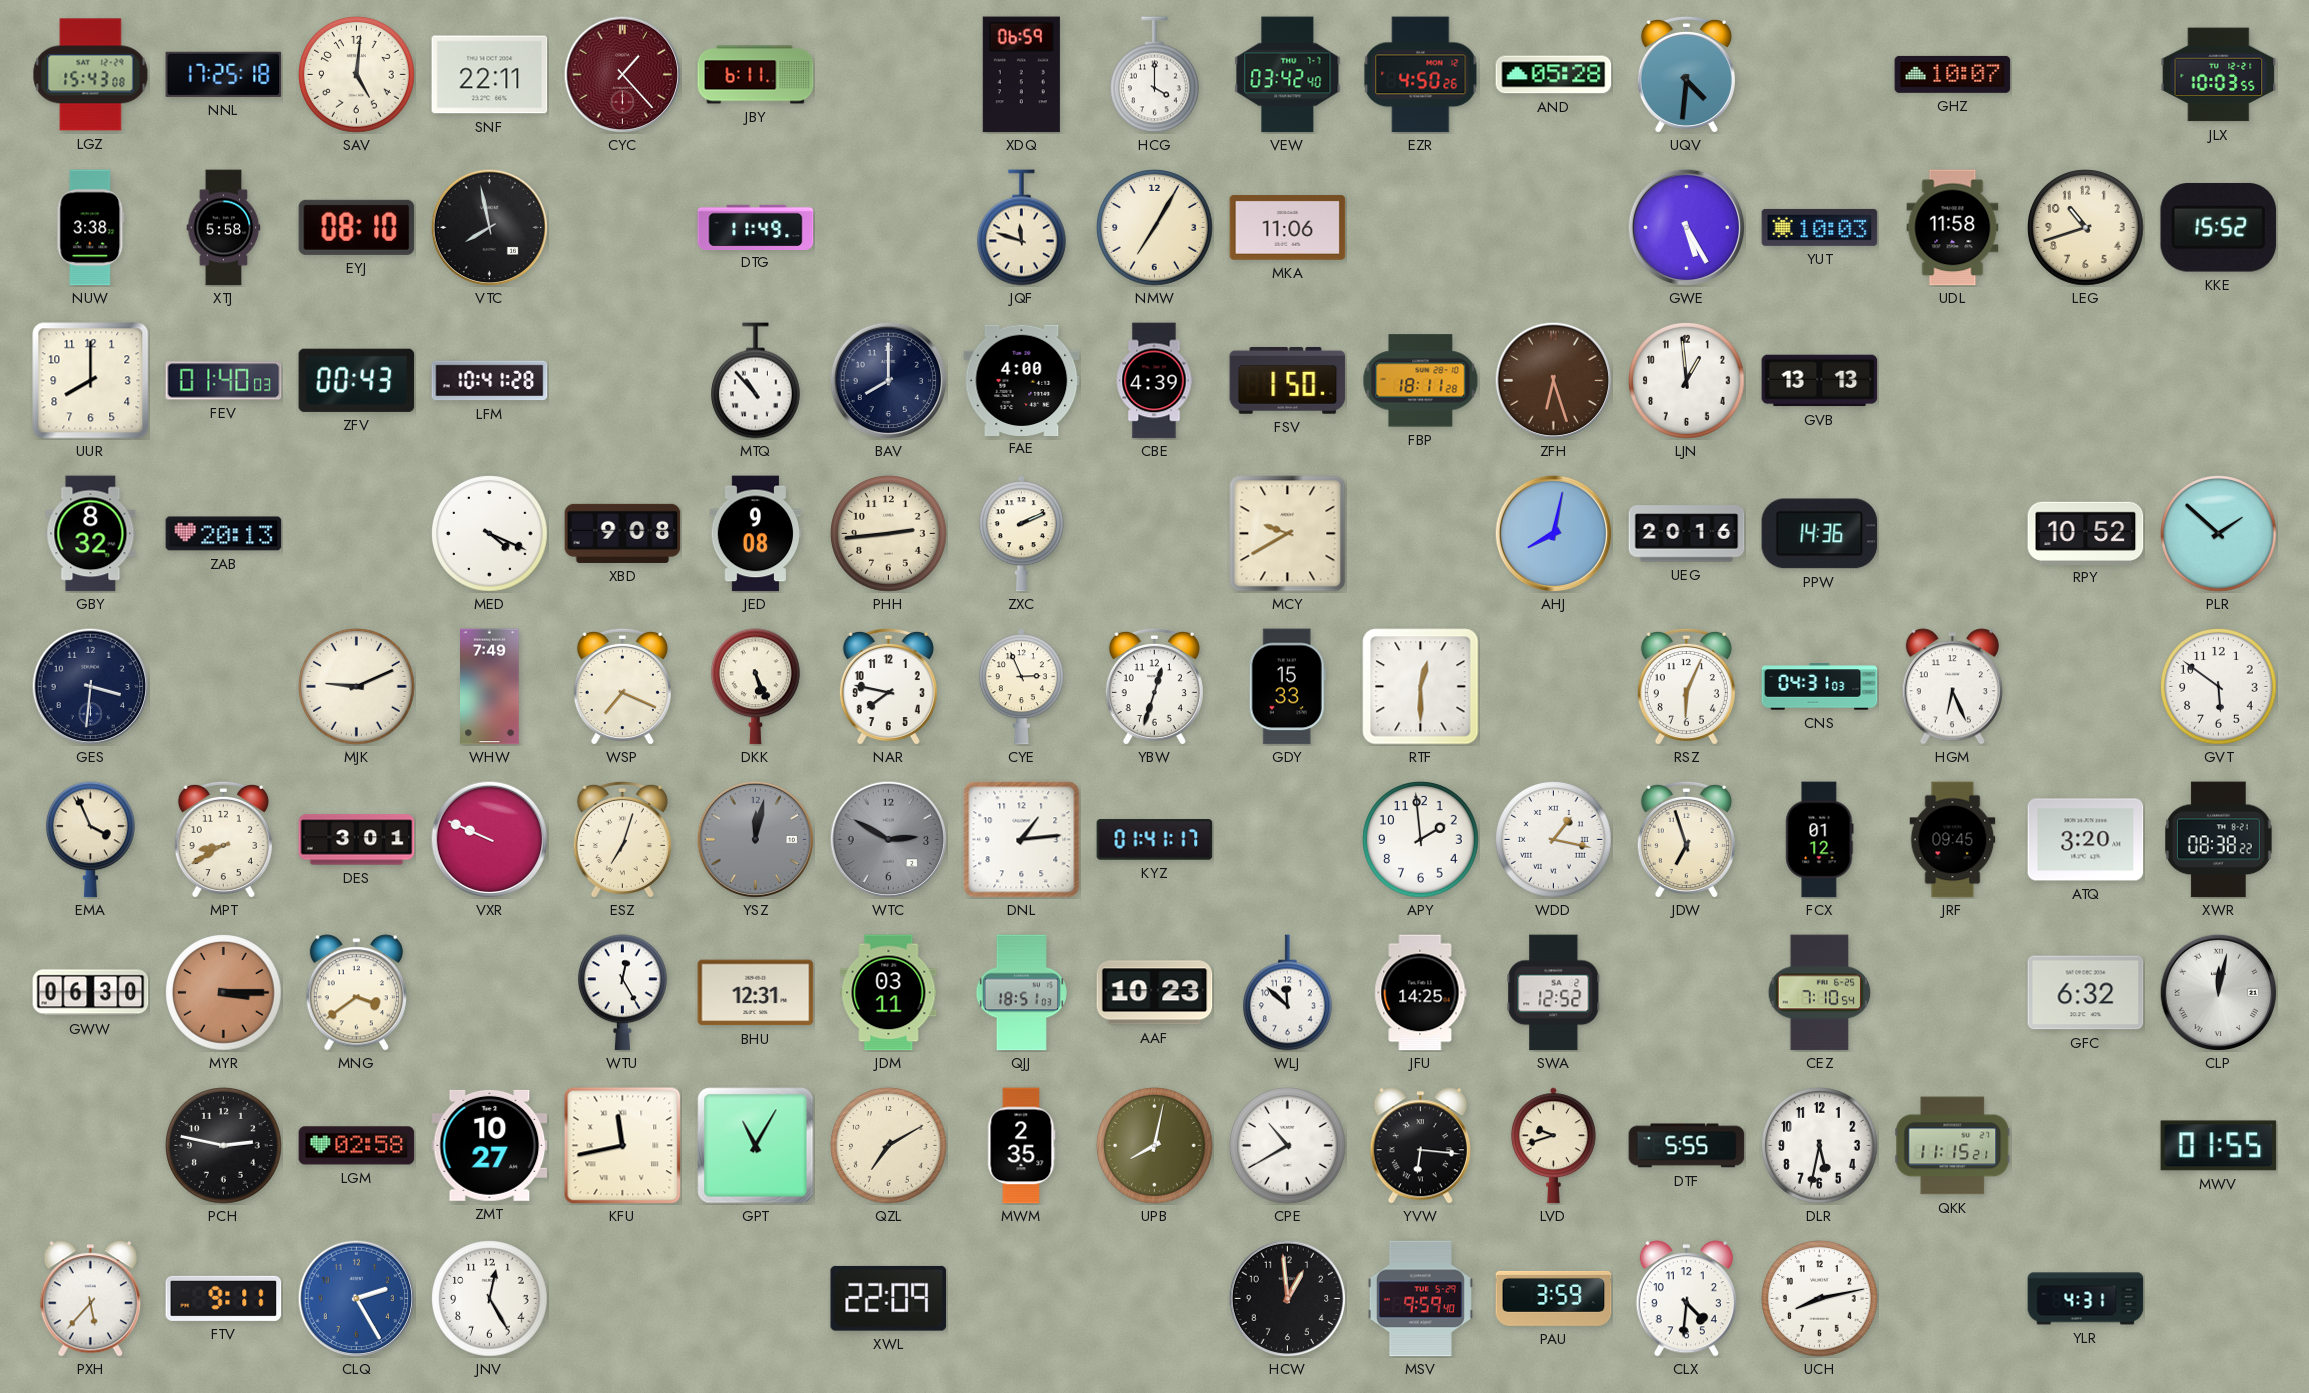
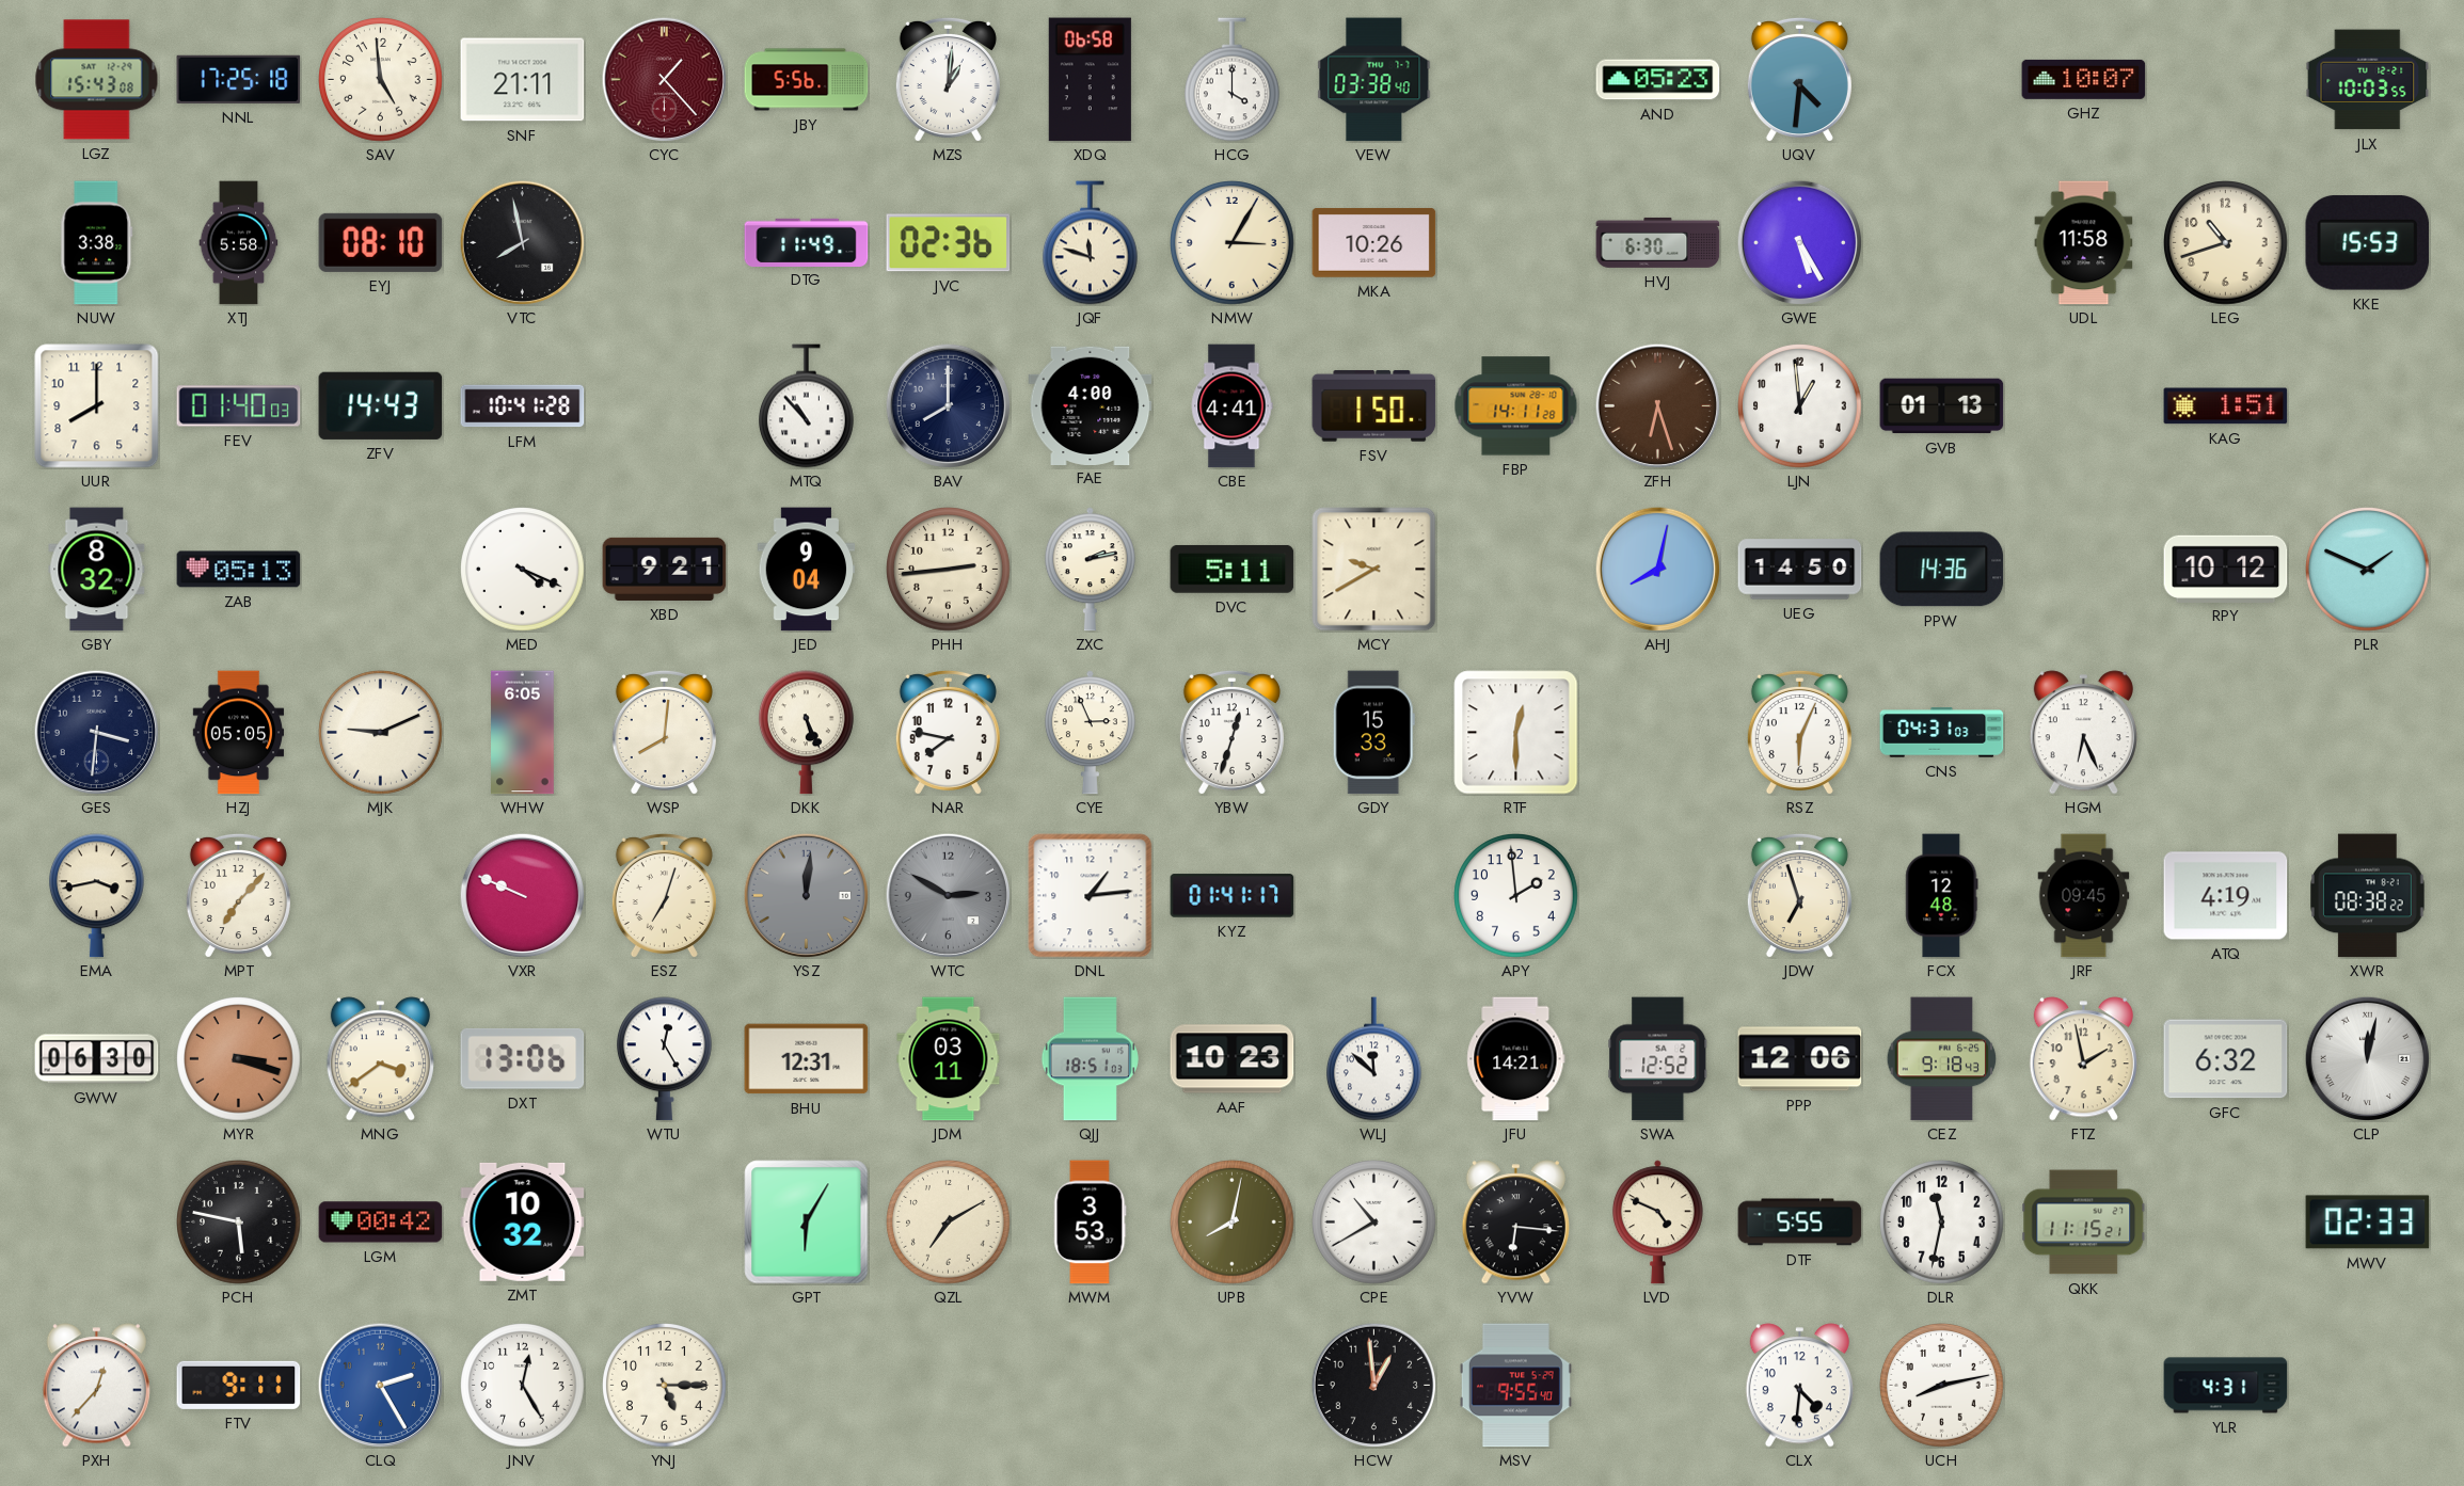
SAV: 5:01 -> 4:59
SNF: 22:11 -> 21:11
JBY: 6:11 -> 5:56
MZS: none -> 1:01
XDQ: 06:59 -> 06:58
VEW: 03:42 -> 03:38
EZR: 4:50 -> none
AND: 05:28 -> 05:23
JVC: none -> 02:36
NMW: 7:05 -> 3:05
MKA: 11:06 -> 10:26
HVJ: none -> 6:30
YUT: 10:03 -> none
KKE: 15:52 -> 15:53
ZFV: 00:43 -> 14:43
CBE: 4:39 -> 4:41
FBP: 18:11 -> 14:11
GVB: 13:13 -> 01:13
KAG: none -> 1:51
ZAB: 20:13 -> 05:13
XBD: 9:08 -> 9:21
JED: 9:08 -> 9:04
ZXC: 2:11 -> 2:13
DVC: none -> 5:11
UEG: 20:16 -> 14:50
RPY: 10:52 -> 10:12
PLR: 1:52 -> 1:49
HZJ: none -> 05:05
WHW: 7:49 -> 6:05
WSP: 7:19 -> 8:01
GVT: 5:51 -> none
EMA: 3:56 -> 3:43
MPT: 8:40 -> 7:07
DES: 3:01 -> none
YSZ: 12:02 -> 12:01
WDD: 1:17 -> none
FCX: 01:12 -> 12:48
ATQ: 3:20 -> 4:19
MYR: 3:15 -> 3:18
DXT: none -> 13:06
JFU: 14:25 -> 14:21
PPP: none -> 12:06
CEZ: 7:10 -> 9:18
FTZ: none -> 1:58
PCH: 2:47 -> 5:47
LGM: 02:58 -> 00:42
ZMT: 10:27 -> 10:32
KFU: 11:43 -> none
GPT: 11:05 -> 6:05
MWM: 2:35 -> 3:53
LVD: 9:42 -> 4:49
DLR: 5:32 -> 11:32
MWV: 01:55 -> 02:33
PXH: 5:37 -> 12:37
YNJ: none -> 5:15
XWL: 22:09 -> none
MSV: 9:59 -> 9:55
PAU: 3:59 -> none
